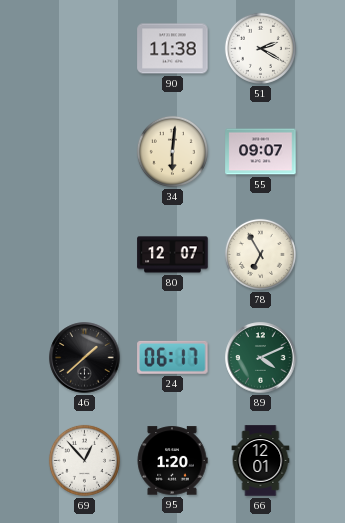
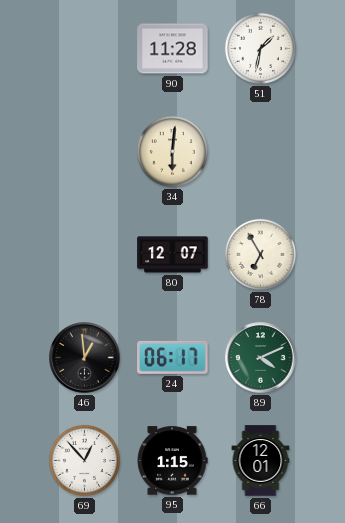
90: 11:38 -> 11:28
51: 2:20 -> 1:32
55: 09:07 -> none
46: 1:38 -> 12:59
95: 1:20 -> 1:15
